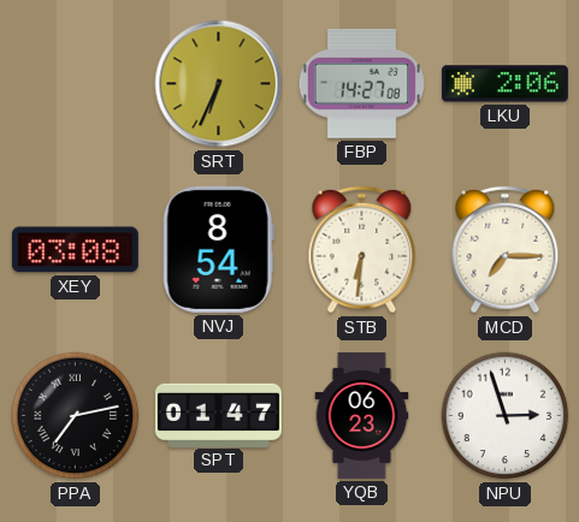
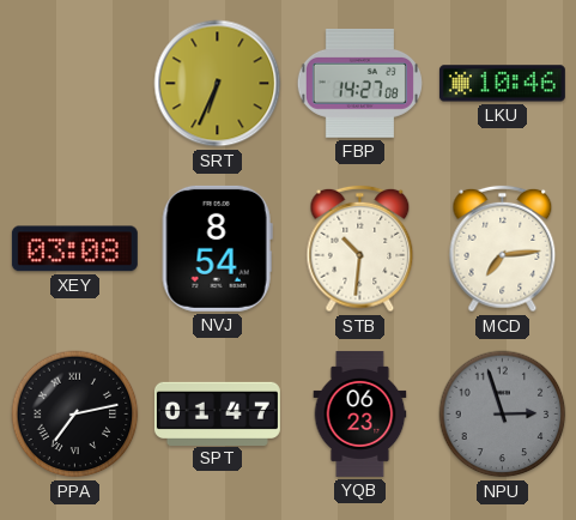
LKU: 2:06 -> 10:46
STB: 6:31 -> 10:31
MCD: 7:15 -> 7:14
NPU dial: white -> grey
